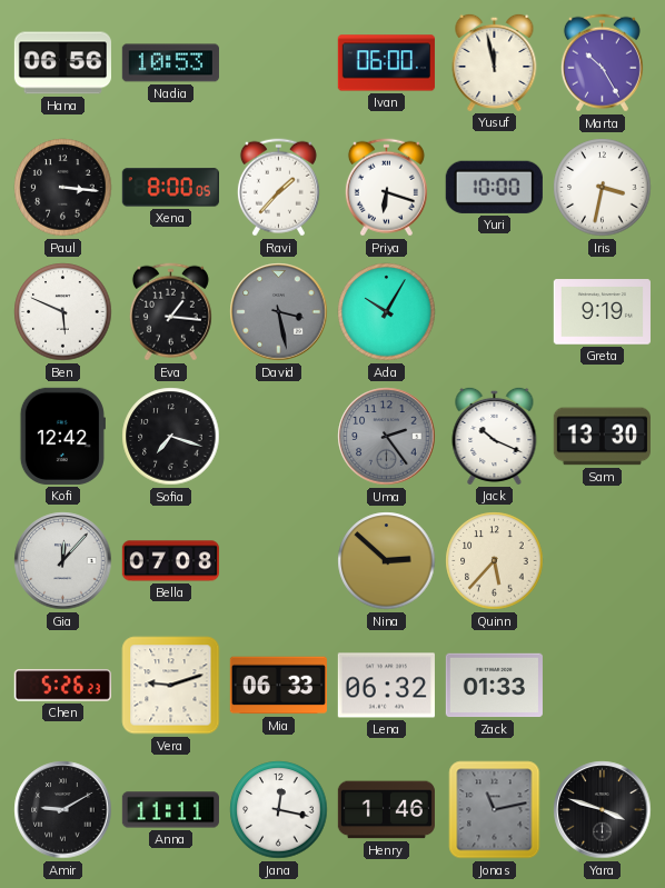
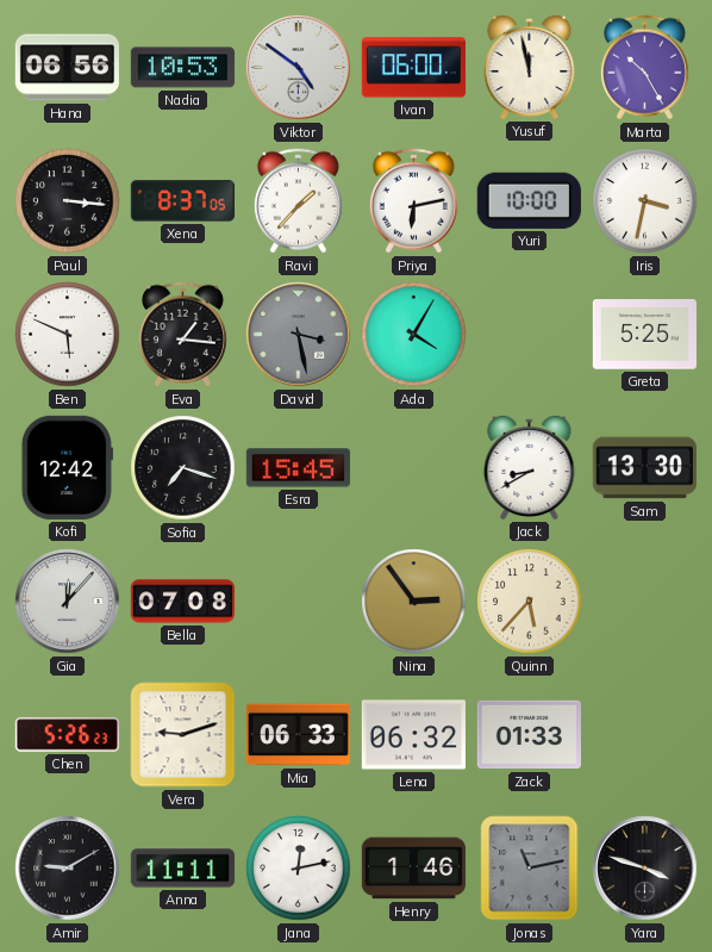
Viktor: none -> 4:51
Xena: 8:00 -> 8:37
Priya: 6:18 -> 6:13
Ada: 10:05 -> 4:05
Greta: 9:19 -> 5:25
Esra: none -> 15:45
Uma: 2:24 -> none
Jack: 10:19 -> 8:40
Nina: 2:52 -> 2:54
Jana: 12:17 -> 12:13
